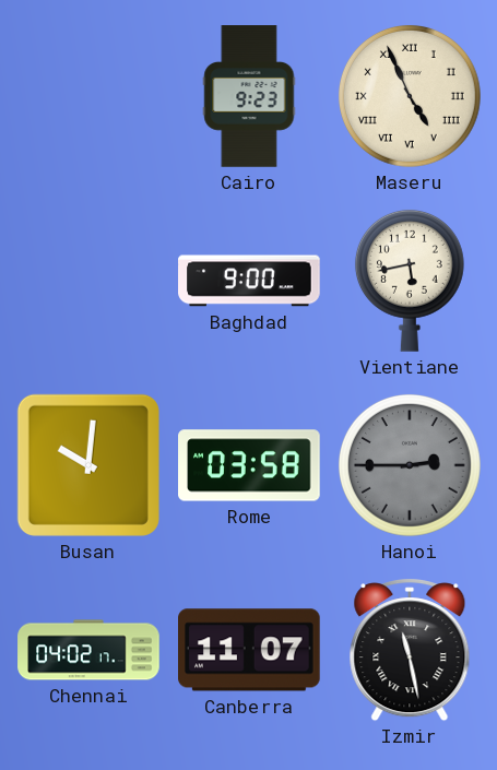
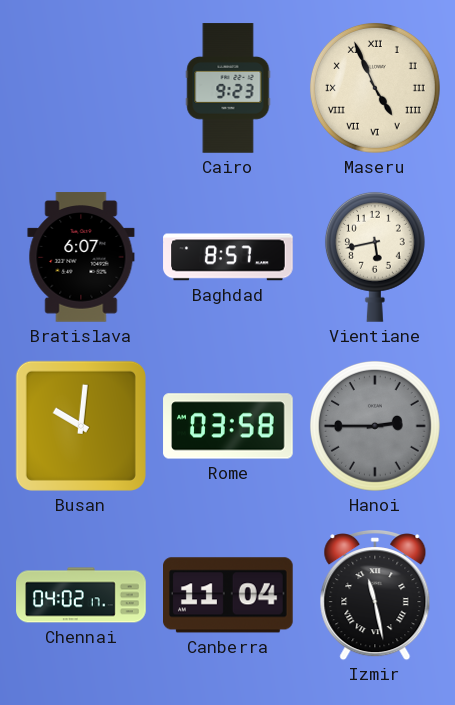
Bratislava: none -> 6:07
Baghdad: 9:00 -> 8:57
Canberra: 11:07 -> 11:04
